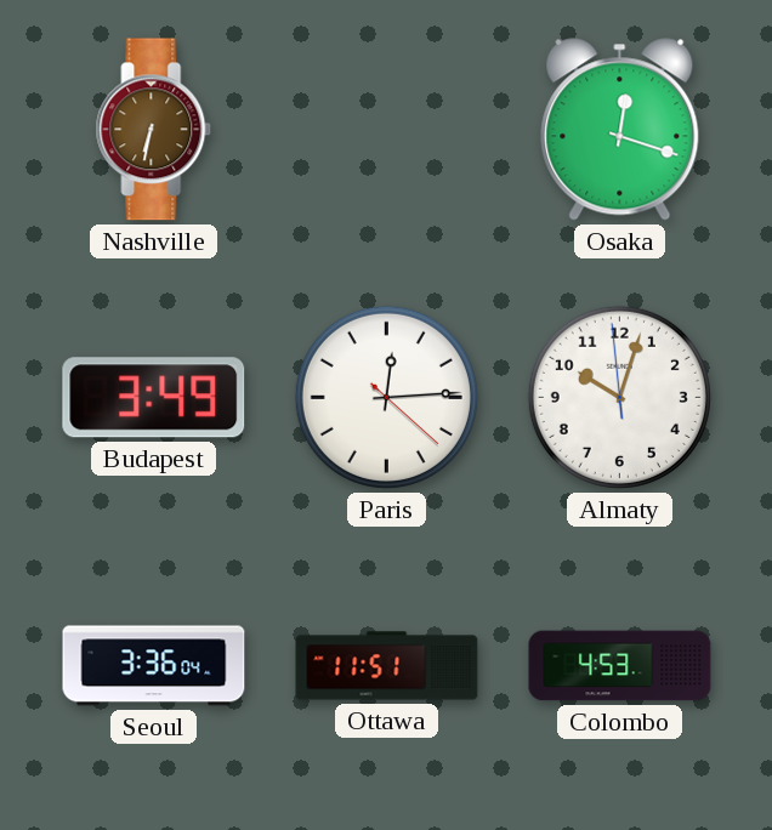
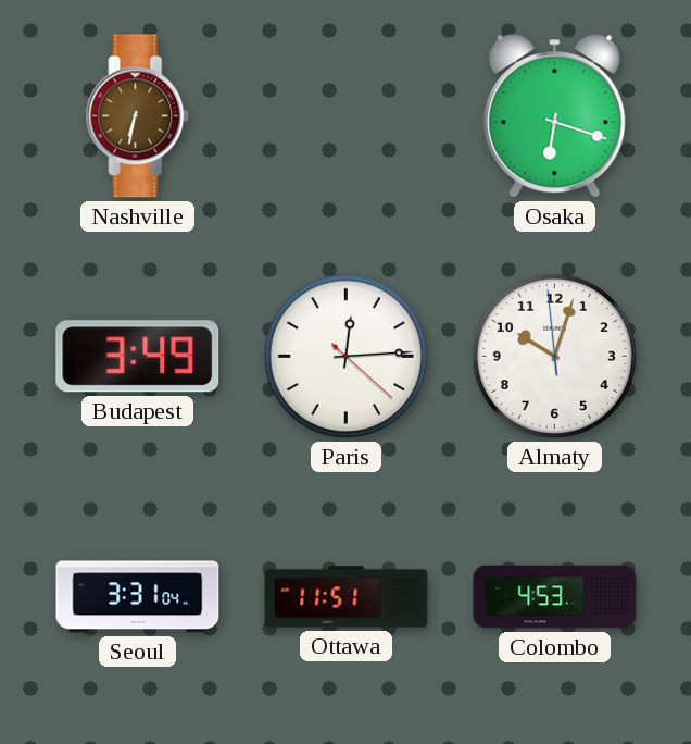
Osaka: 12:18 -> 6:18
Seoul: 3:36 -> 3:31
